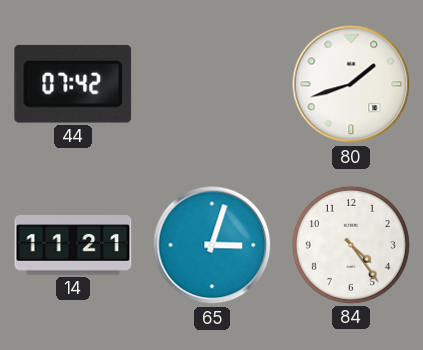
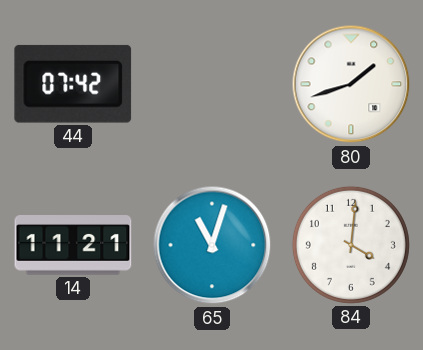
65: 3:03 -> 11:03
84: 4:24 -> 4:01
